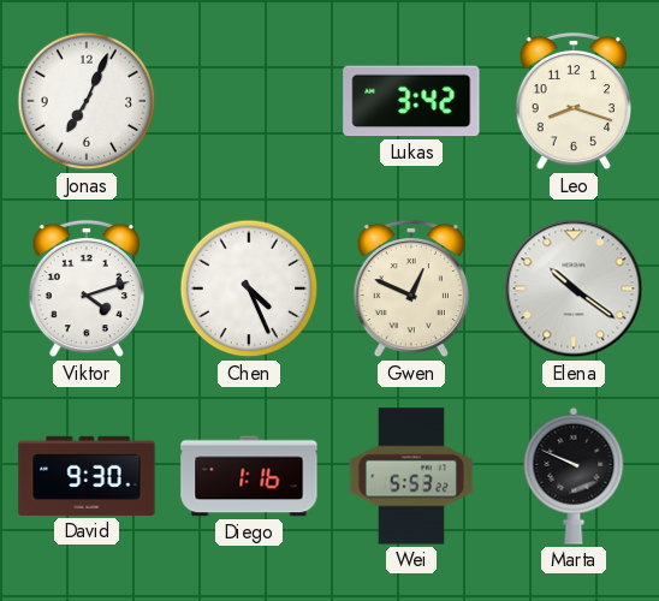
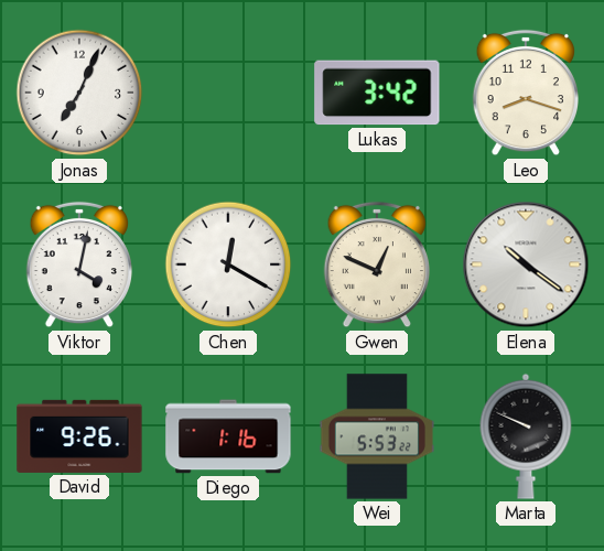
Viktor: 4:12 -> 4:02
Chen: 4:26 -> 12:20
David: 9:30 -> 9:26
